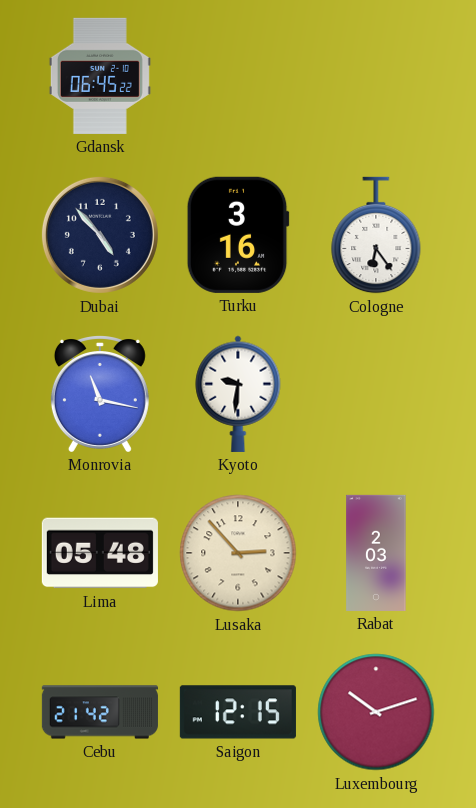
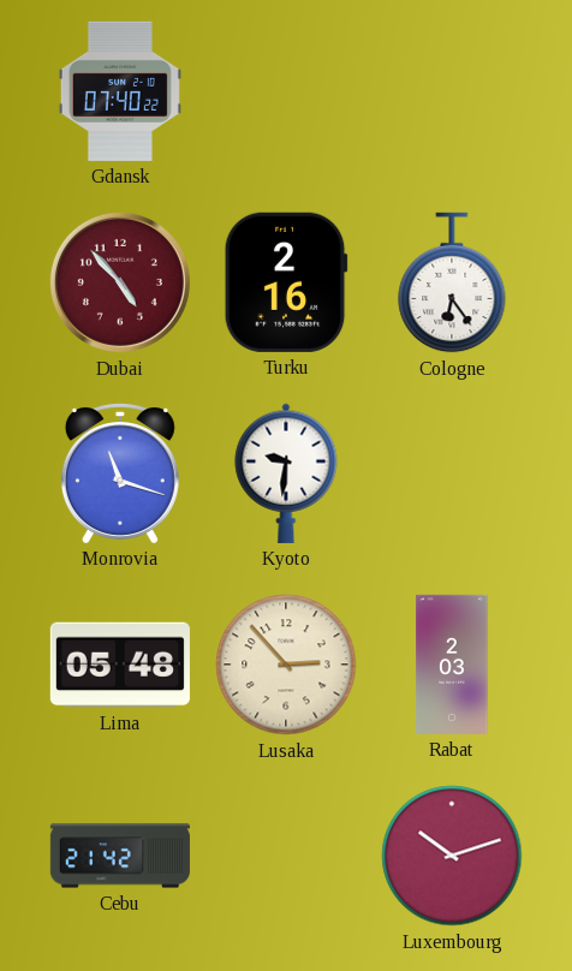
Gdansk: 06:45 -> 07:40
Dubai dial: navy -> burgundy
Turku: 3:16 -> 2:16
Monrovia: 11:17 -> 11:18
Saigon: 12:15 -> none
